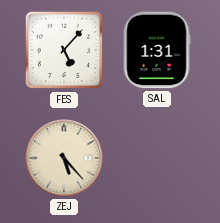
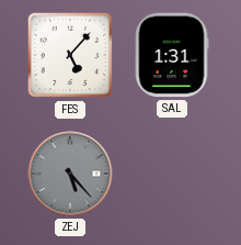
ZEJ dial: cream -> grey
